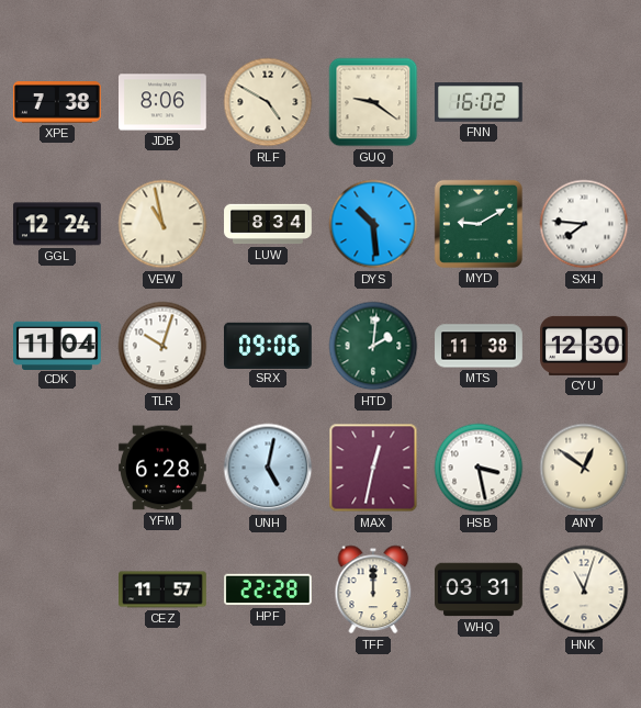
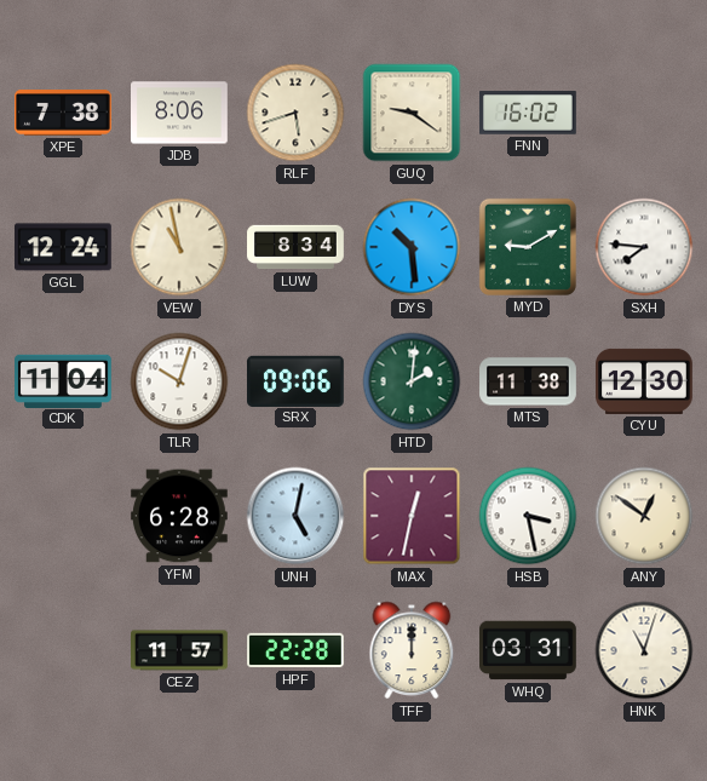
RLF: 4:50 -> 5:42
